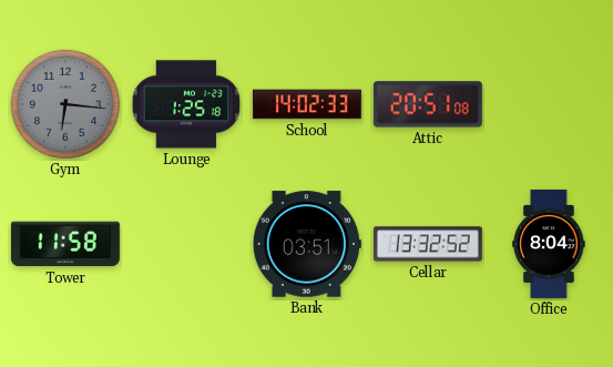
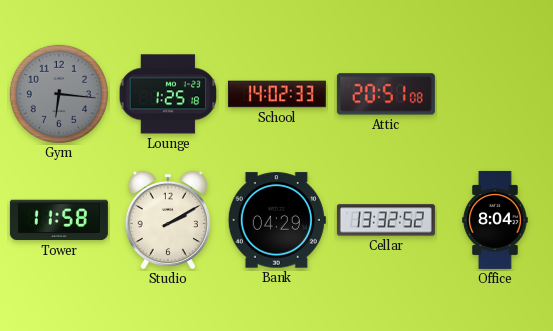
Studio: none -> 2:10
Bank: 03:51 -> 04:29
